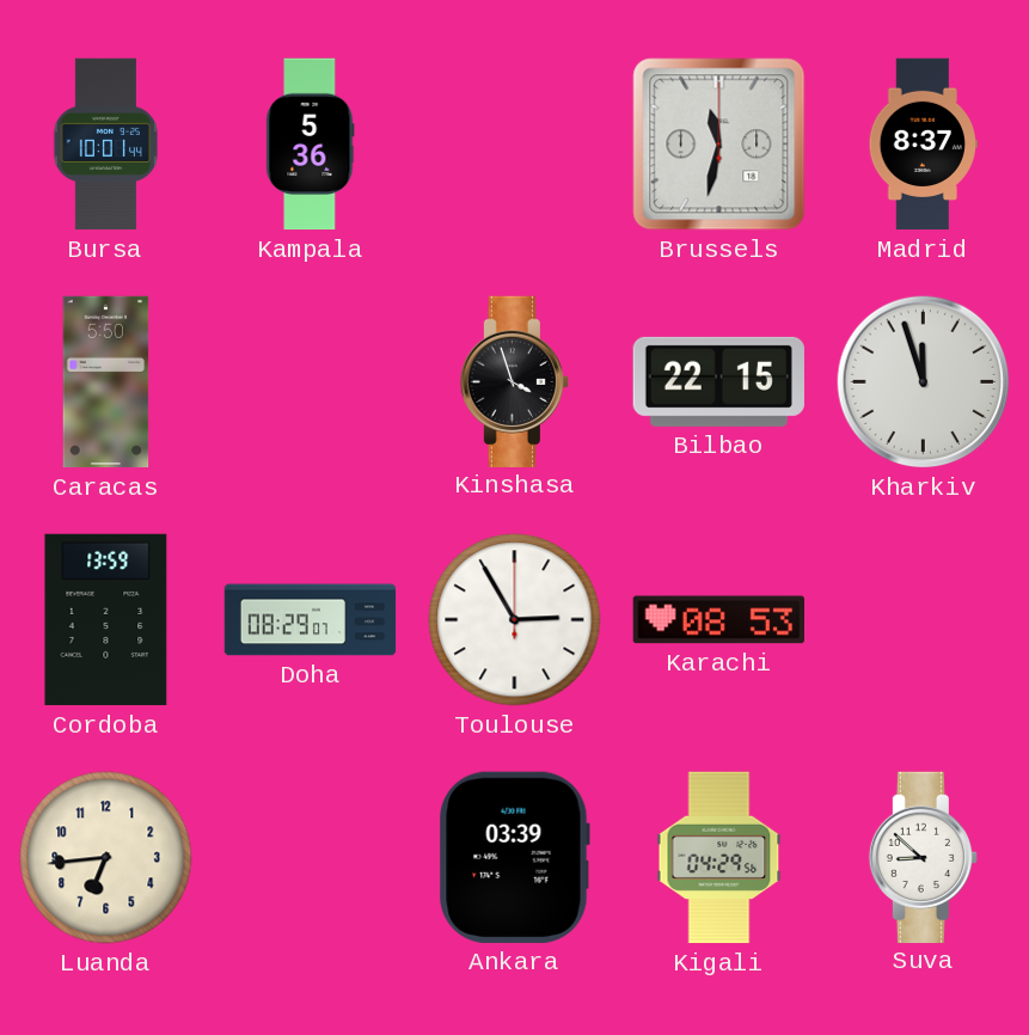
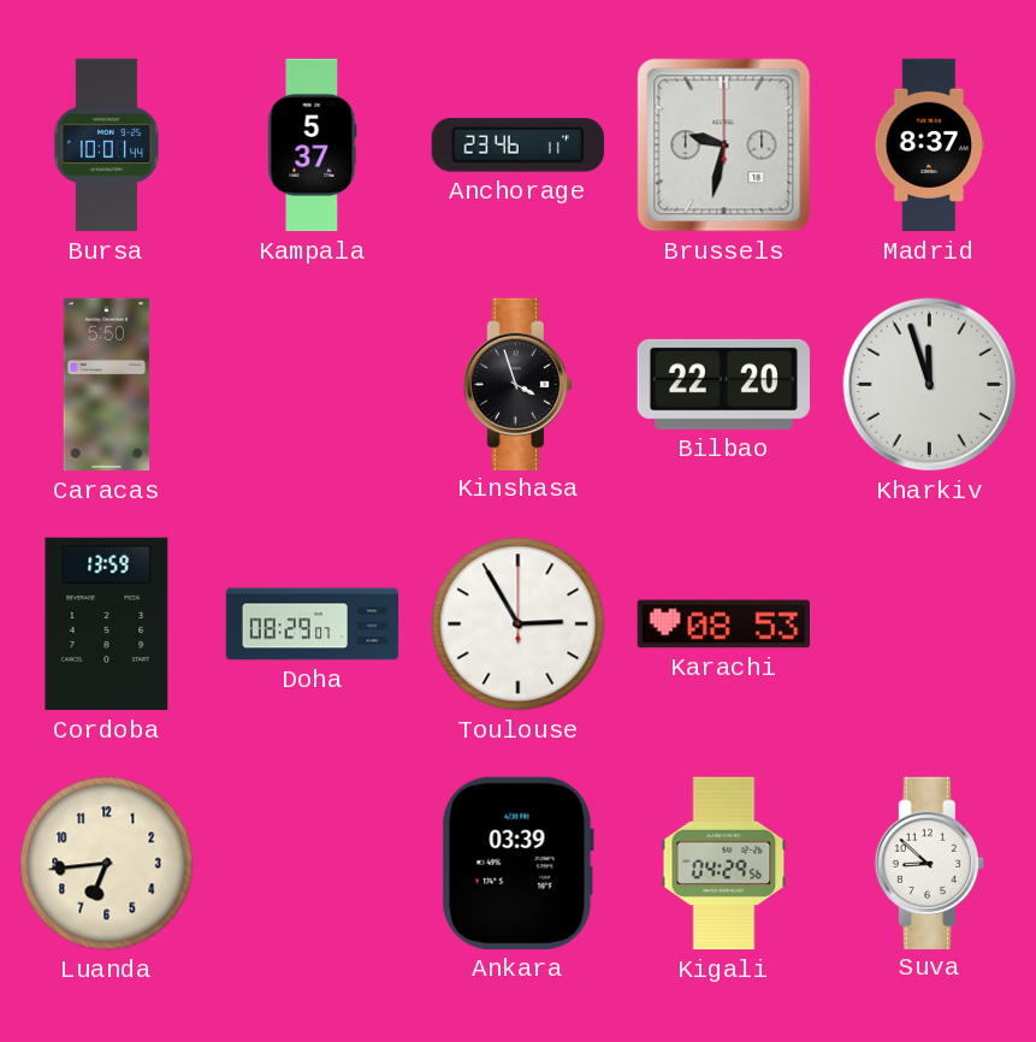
Kampala: 5:36 -> 5:37
Anchorage: none -> 23:46
Brussels: 11:32 -> 9:32
Bilbao: 22:15 -> 22:20
